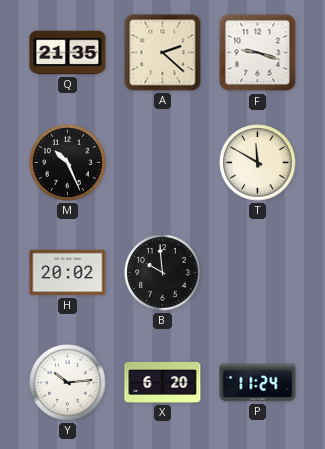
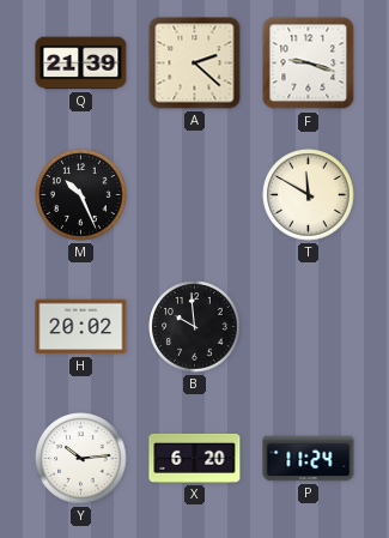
Q: 21:35 -> 21:39
